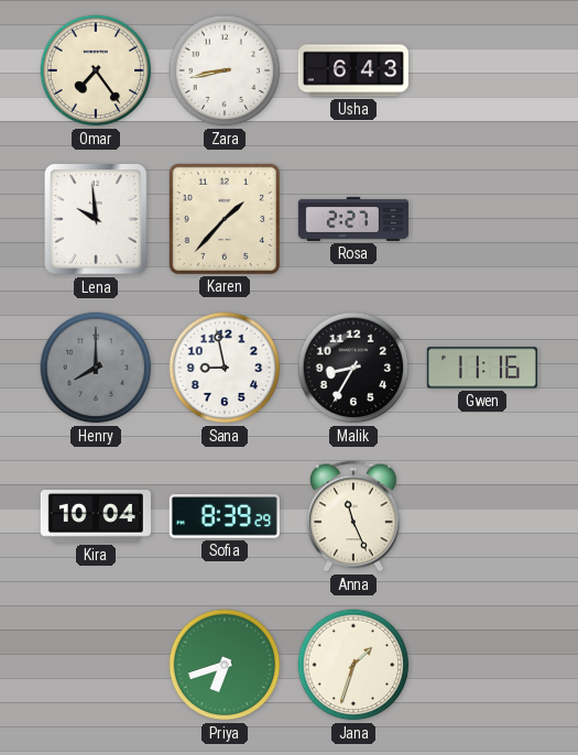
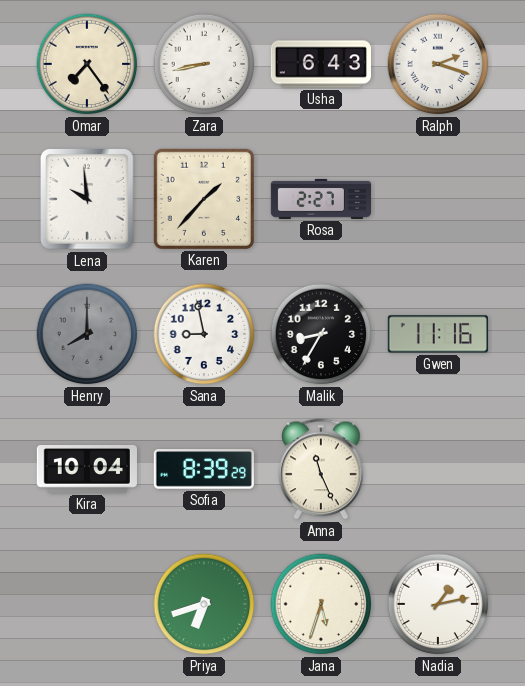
Ralph: none -> 2:18
Jana: 1:33 -> 5:33
Nadia: none -> 1:13
